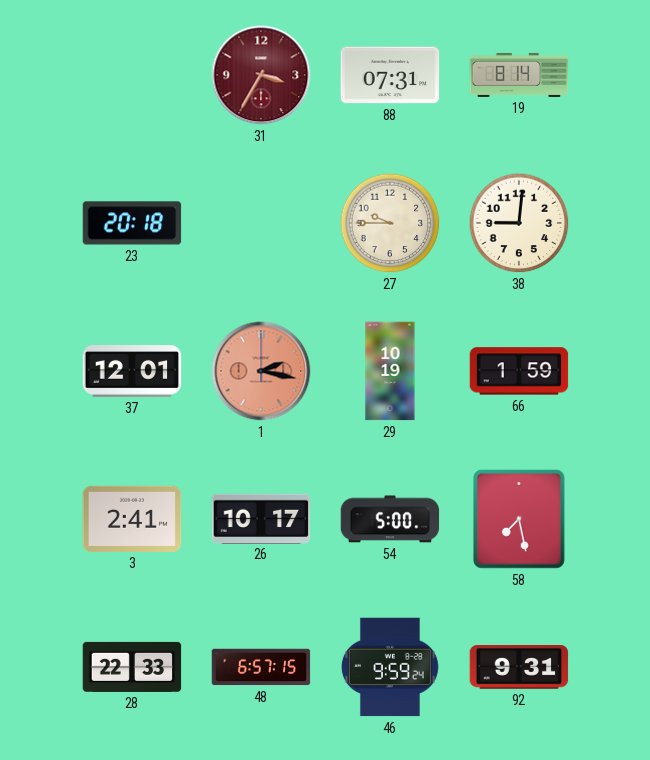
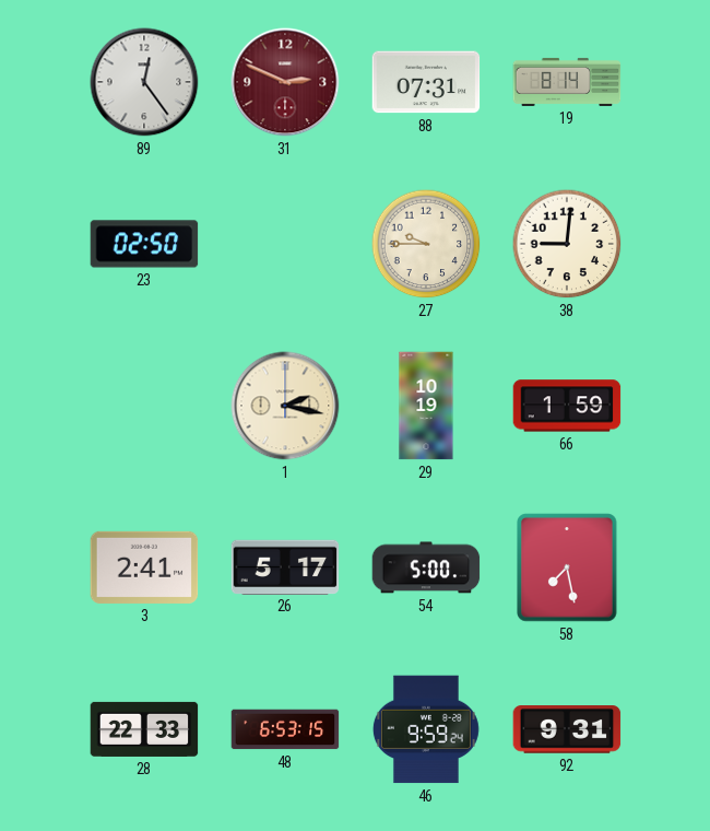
89: none -> 12:24
31: 3:35 -> 2:49
23: 20:18 -> 02:50
37: 12:01 -> none
1 dial: salmon -> cream
26: 10:17 -> 5:17
48: 6:57 -> 6:53
